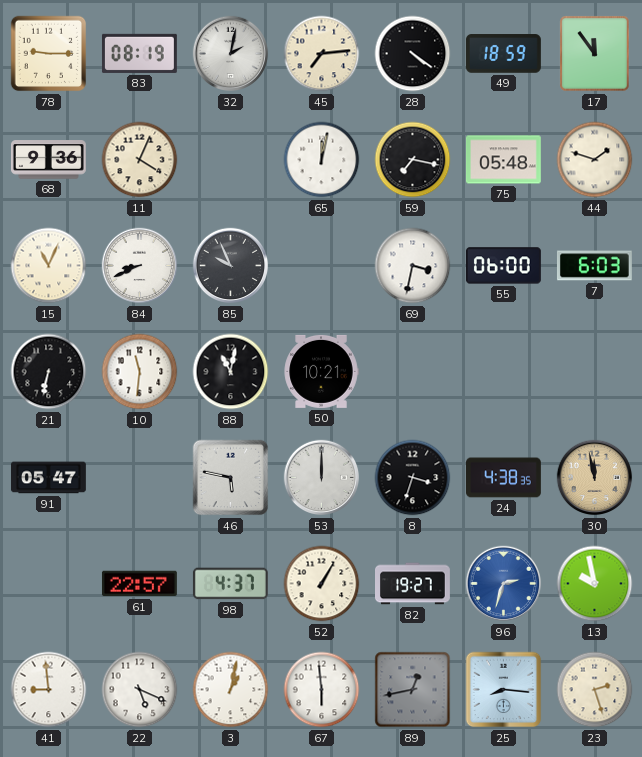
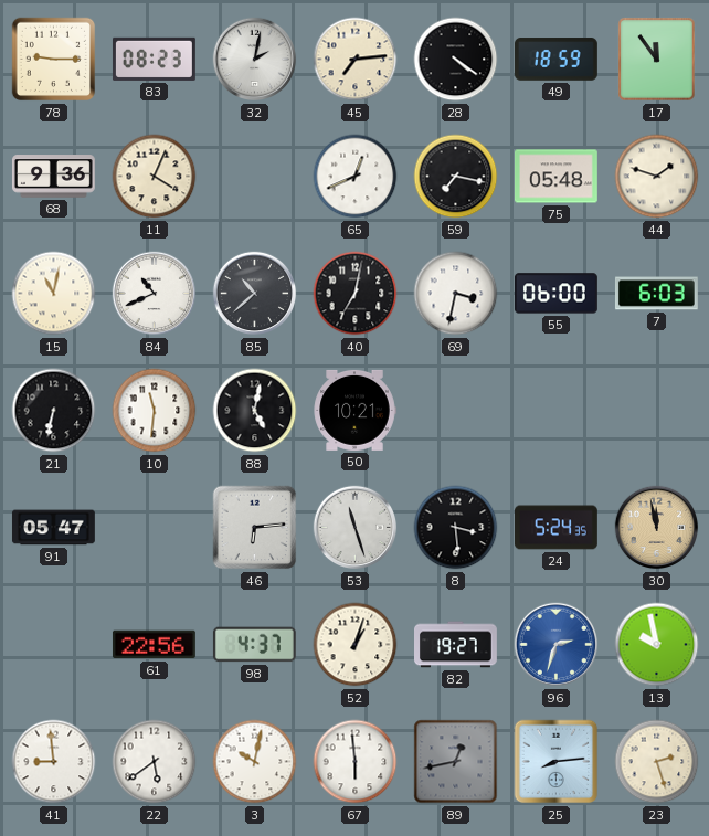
83: 08:19 -> 08:23
65: 12:02 -> 12:41
15: 11:04 -> 11:02
84: 8:41 -> 10:41
85: 9:56 -> 10:38
40: none -> 7:02
88: 11:02 -> 5:02
46: 5:47 -> 6:14
53: 12:00 -> 11:27
8: 3:33 -> 3:29
24: 4:38 -> 5:24
61: 22:57 -> 22:56
52: 1:05 -> 1:03
22: 5:19 -> 5:39
3: 1:02 -> 10:02
25: 8:16 -> 8:14
